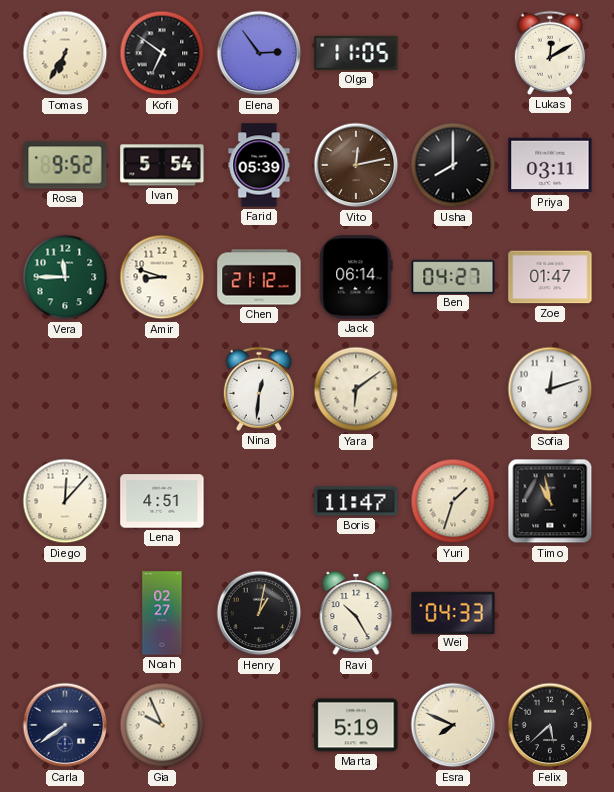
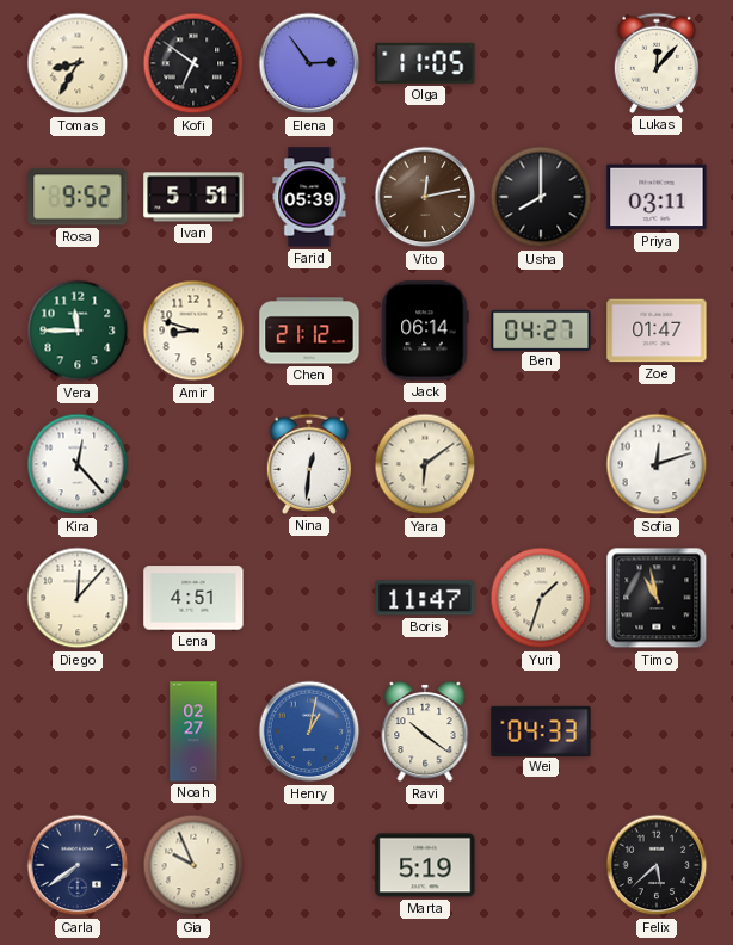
Tomas: 6:35 -> 8:35
Lukas: 12:10 -> 12:07
Ivan: 5:54 -> 5:51
Kira: none -> 12:23
Henry dial: black -> blue
Ravi: 10:25 -> 10:21
Esra: 7:49 -> none
